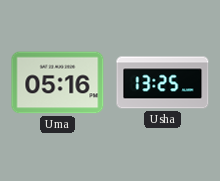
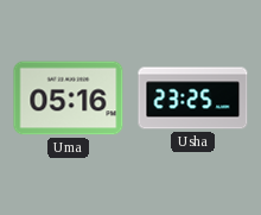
Usha: 13:25 -> 23:25
